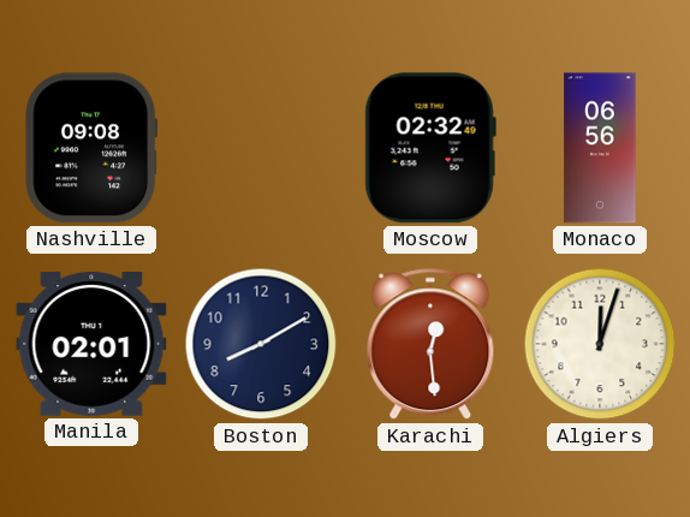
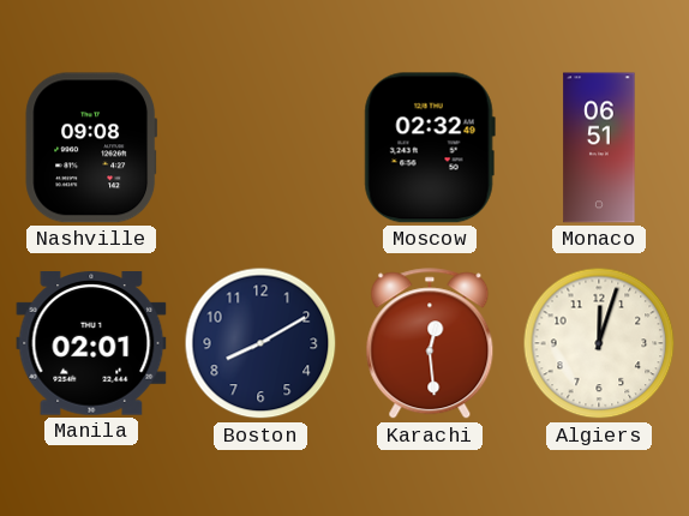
Monaco: 06:56 -> 06:51
